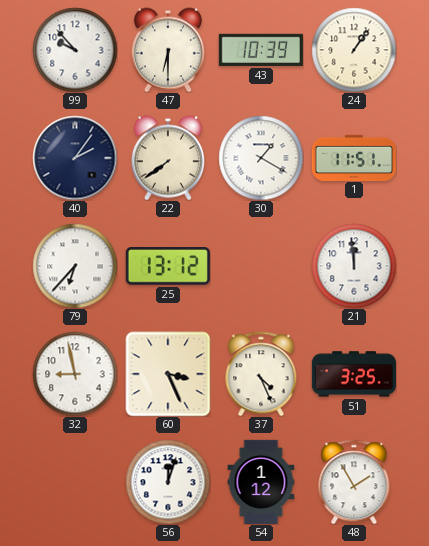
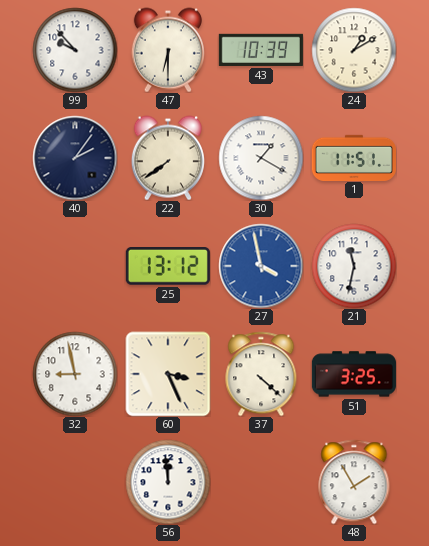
24: 1:06 -> 1:10
79: 6:37 -> none
27: none -> 3:58
21: 11:59 -> 11:32
37: 4:26 -> 4:22
56: 12:03 -> 11:59
54: 1:12 -> none
